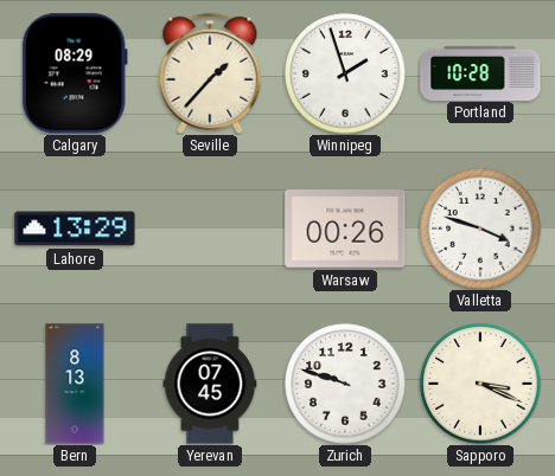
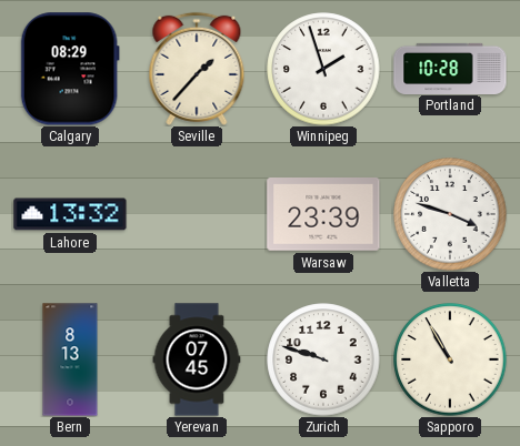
Lahore: 13:29 -> 13:32
Warsaw: 00:26 -> 23:39
Sapporo: 3:19 -> 10:55
